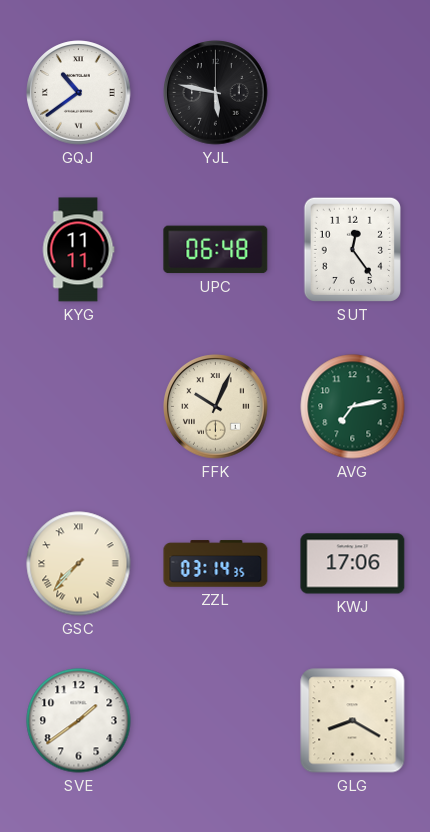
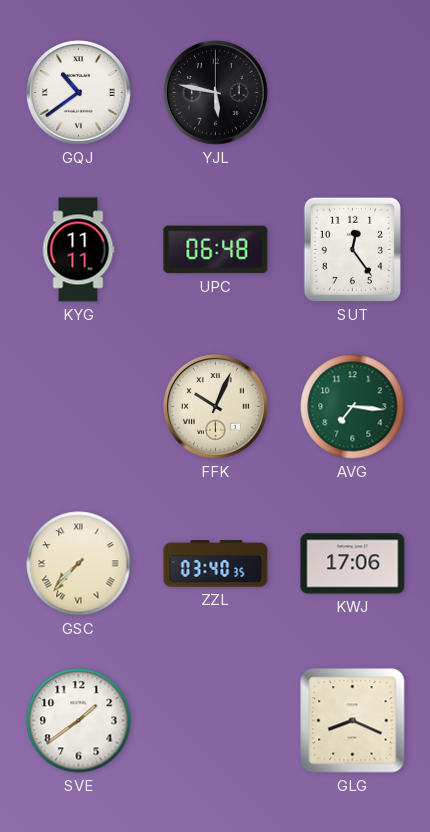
AVG: 7:13 -> 7:16
ZZL: 03:14 -> 03:40
GLG: 8:20 -> 8:19
